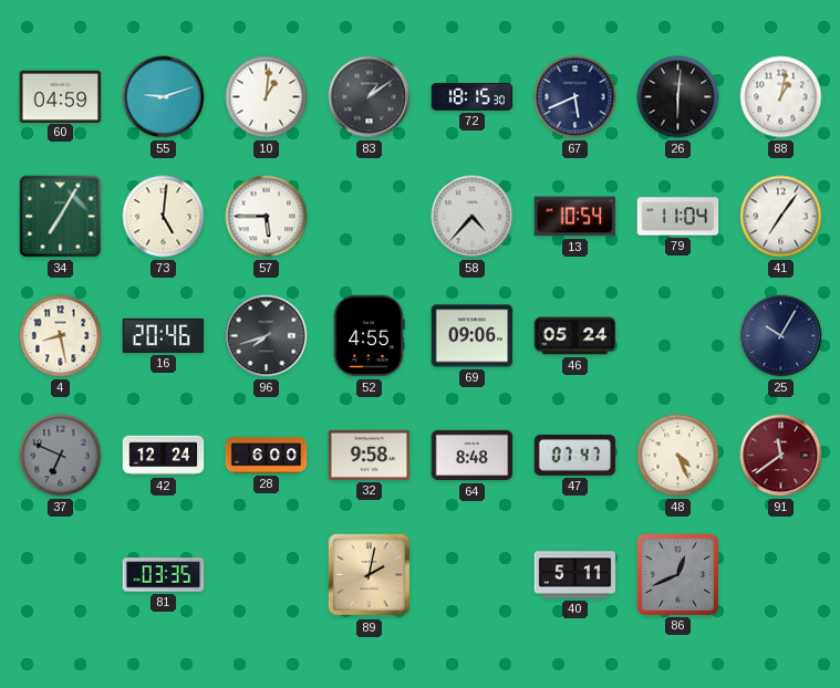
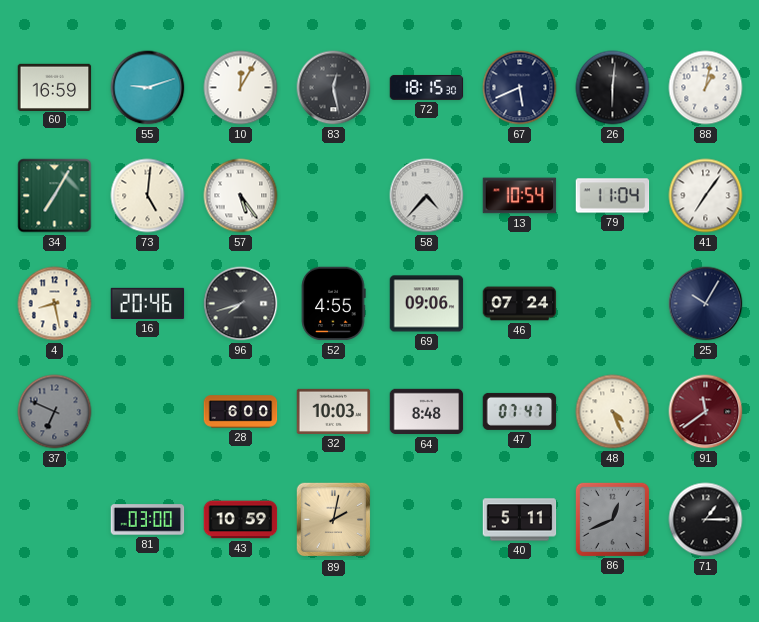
60: 04:59 -> 16:59
10: 1:01 -> 12:05
83: 1:09 -> 12:28
57: 5:45 -> 5:24
46: 05:24 -> 07:24
42: 12:24 -> none
32: 9:58 -> 10:03
81: 03:35 -> 03:00
43: none -> 10:59
71: none -> 1:15
